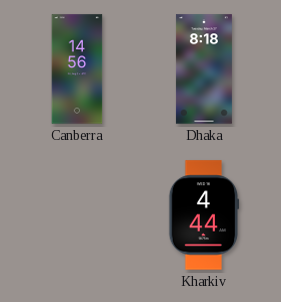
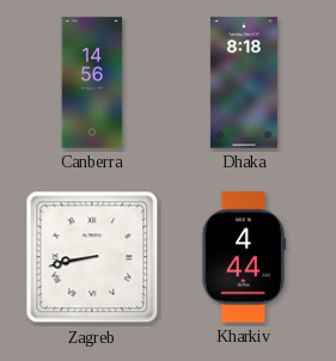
Zagreb: none -> 8:43
